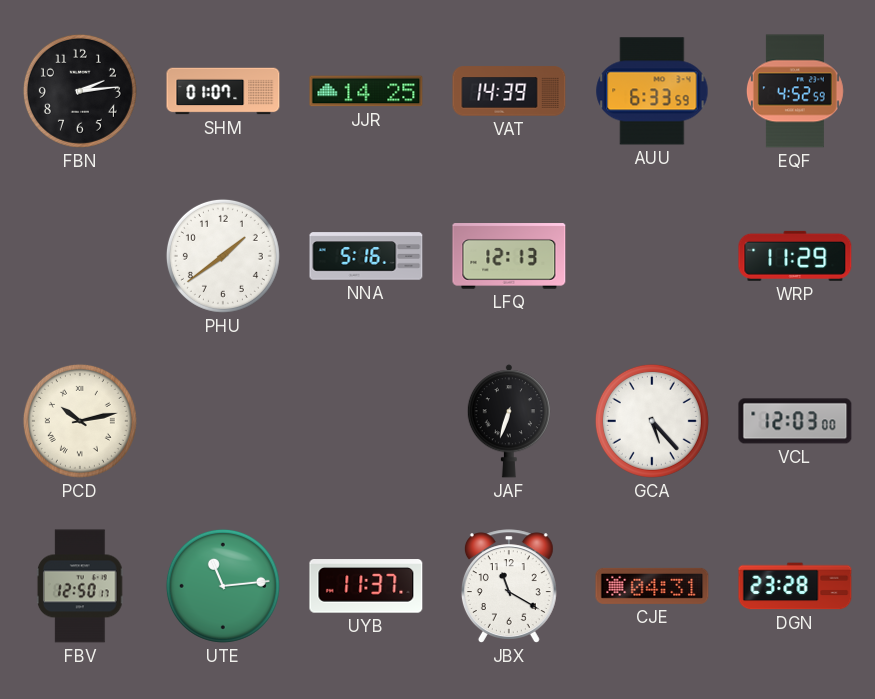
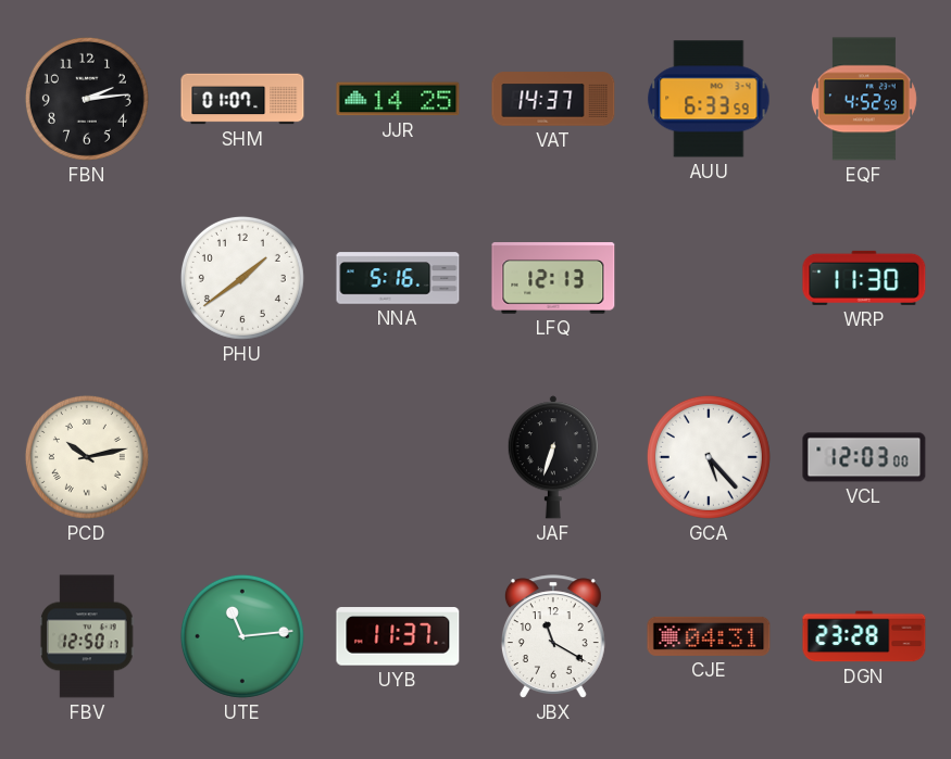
VAT: 14:39 -> 14:37
WRP: 11:29 -> 11:30
